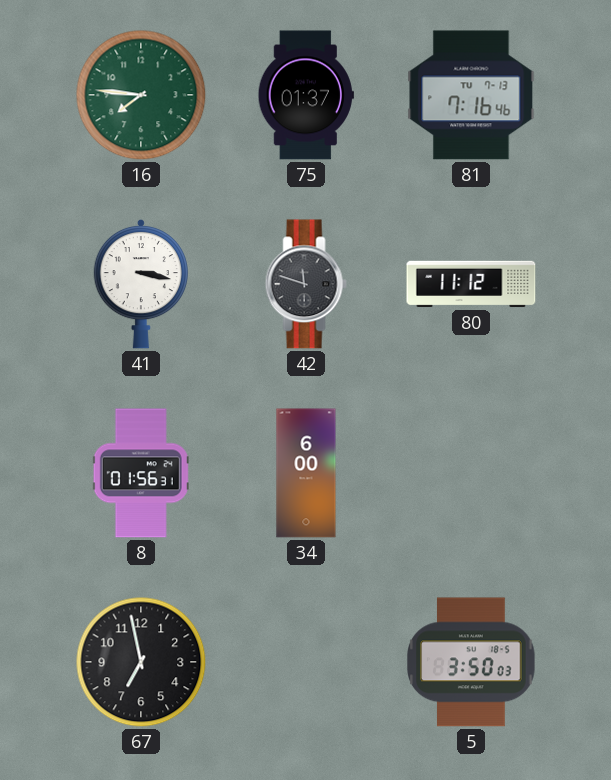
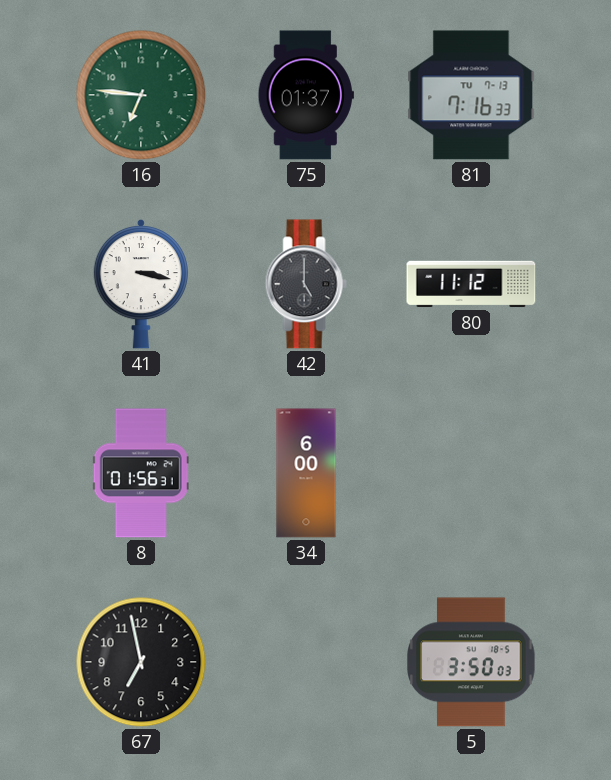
16: 7:46 -> 6:46
81: 7:16:46 -> 7:16:33
42: 11:48 -> 5:00
